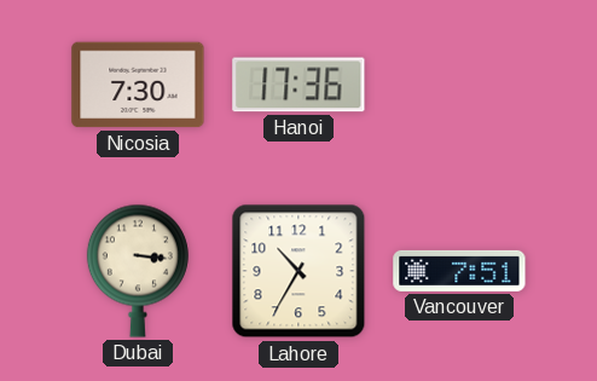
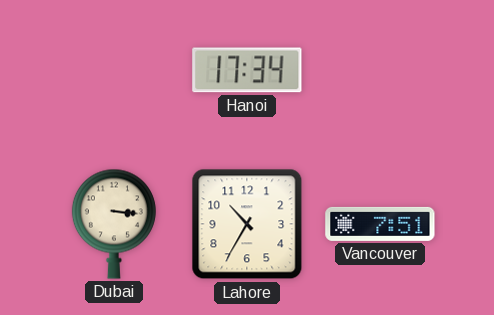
Nicosia: 7:30 -> none
Hanoi: 17:36 -> 17:34
